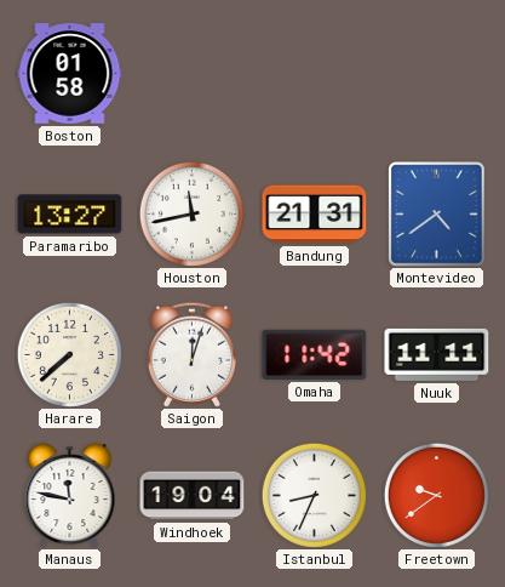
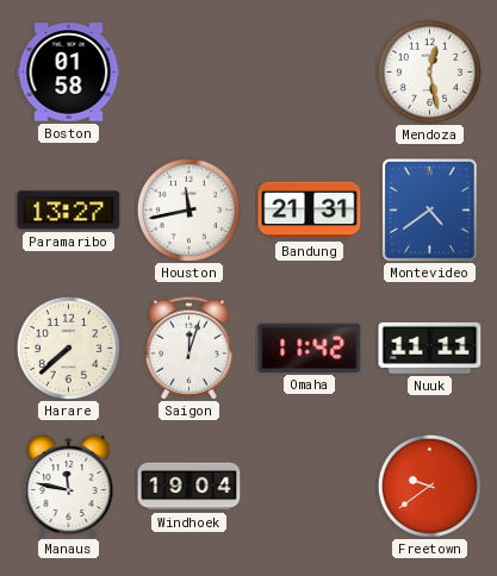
Mendoza: none -> 12:28
Istanbul: 8:34 -> none
